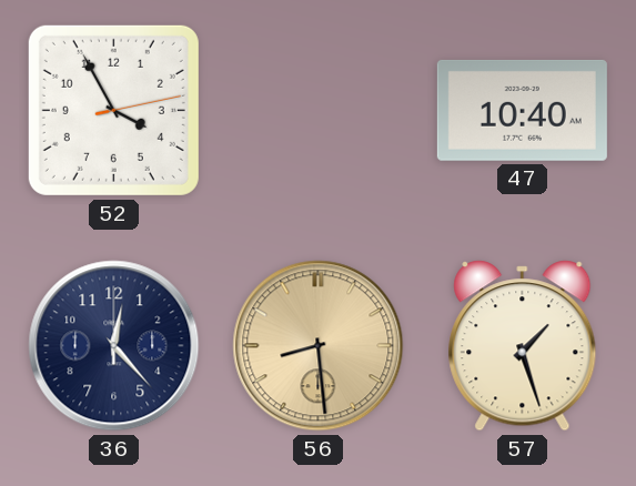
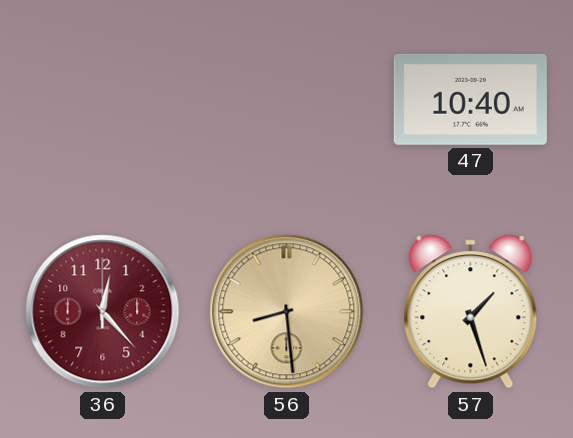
52: 3:55 -> none
36 dial: navy -> burgundy
